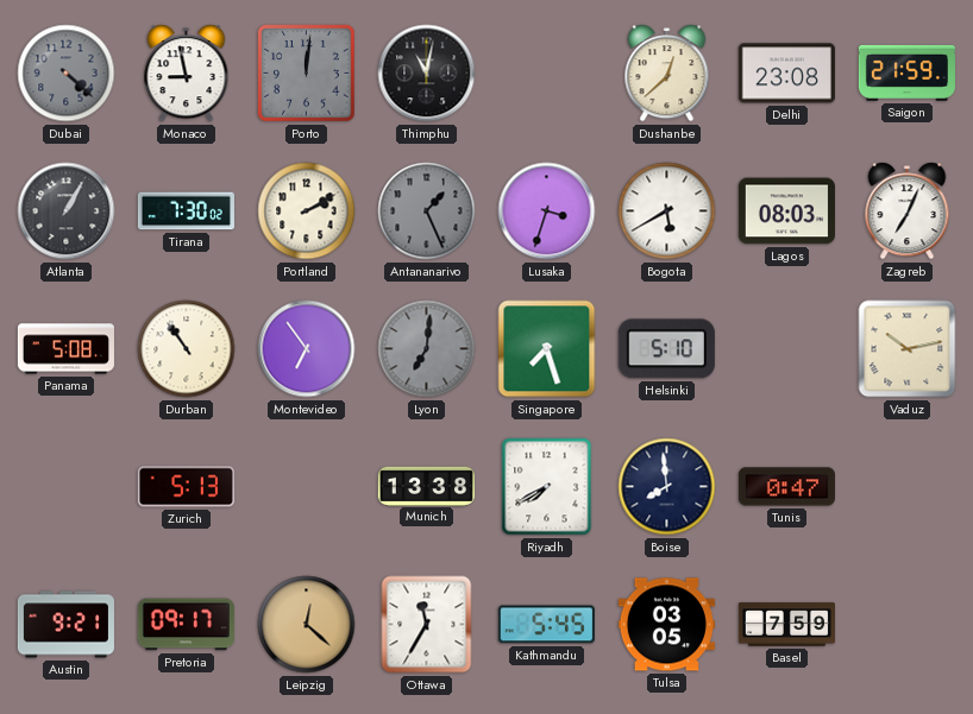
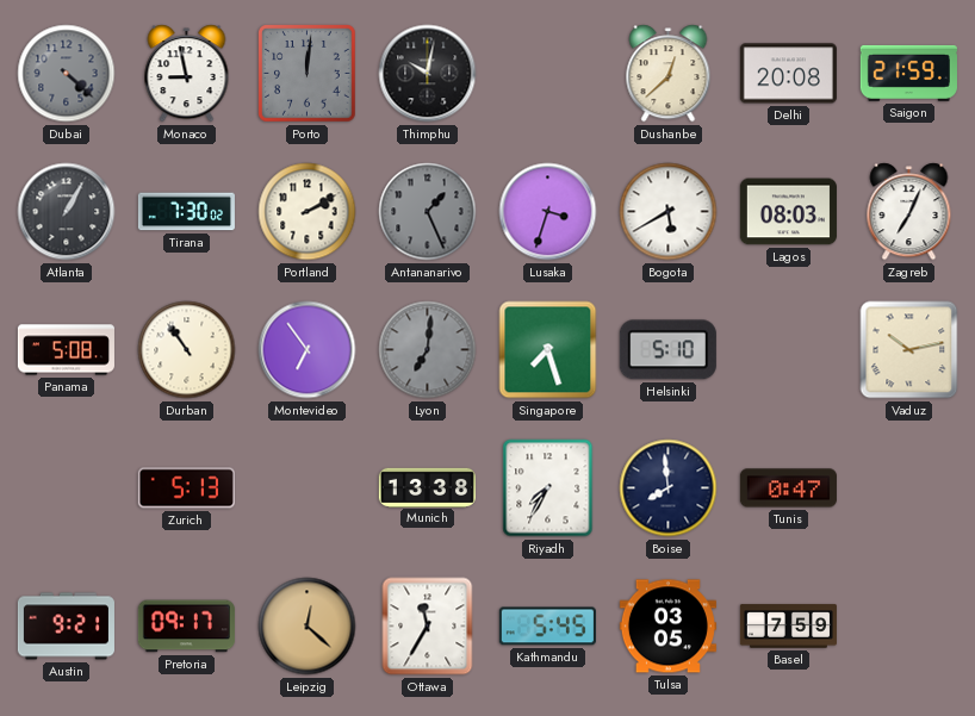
Thimphu: 11:02 -> 10:02
Delhi: 23:08 -> 20:08
Riyadh: 7:40 -> 7:35
